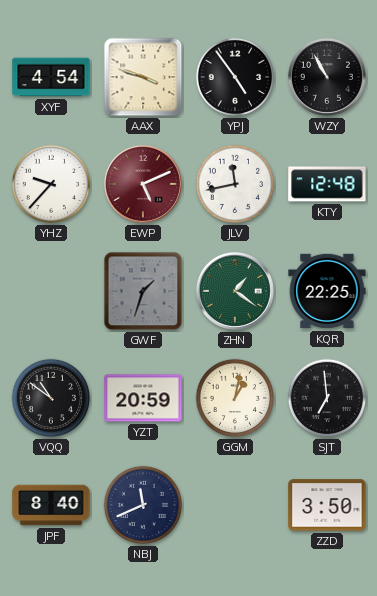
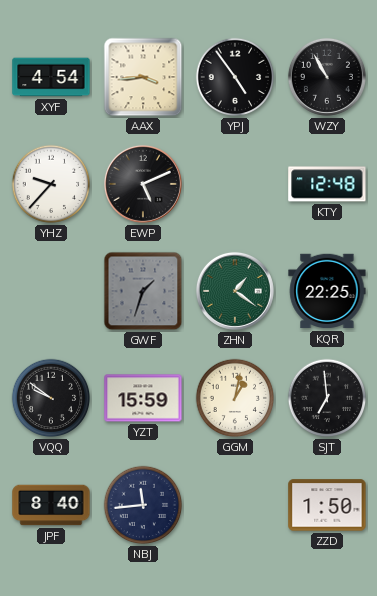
AAX: 3:48 -> 3:44
EWP dial: burgundy -> black
JLV: 11:43 -> none
VQQ: 10:51 -> 9:51
YZT: 20:59 -> 15:59
NBJ: 11:41 -> 11:44
ZZD: 3:50 -> 1:50
